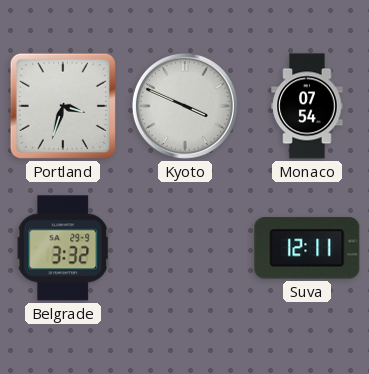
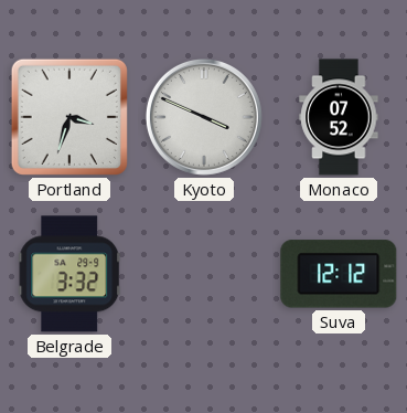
Monaco: 07:54 -> 07:52
Suva: 12:11 -> 12:12
